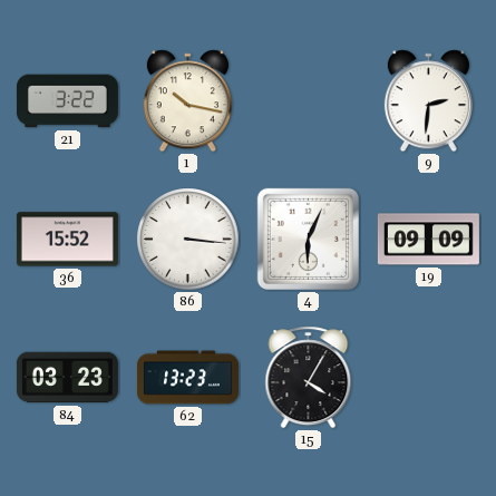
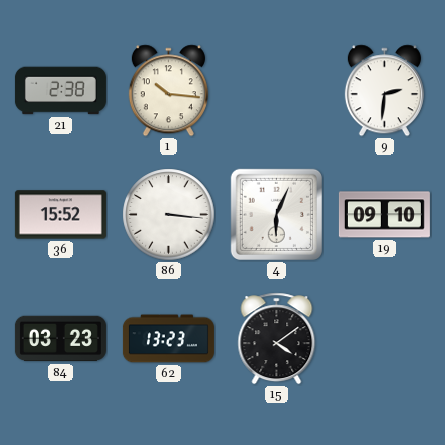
21: 3:22 -> 2:38
1: 10:17 -> 10:16
19: 09:09 -> 09:10
15: 4:05 -> 4:09
